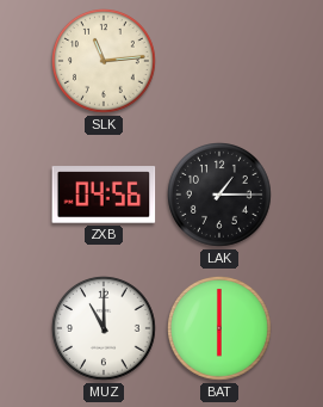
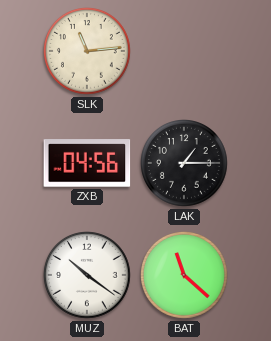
MUZ: 11:00 -> 10:21
BAT: 6:00 -> 11:22
